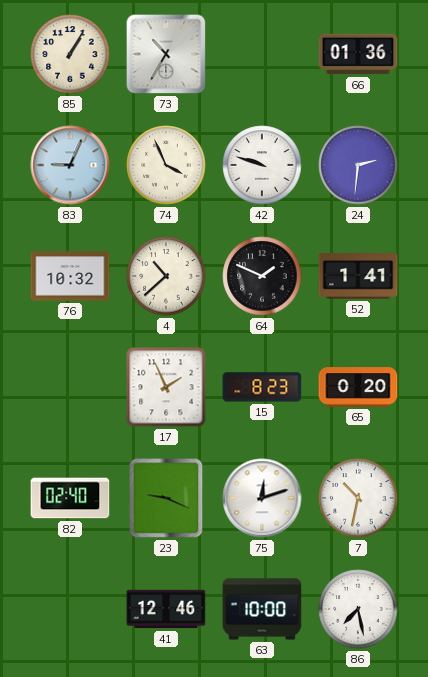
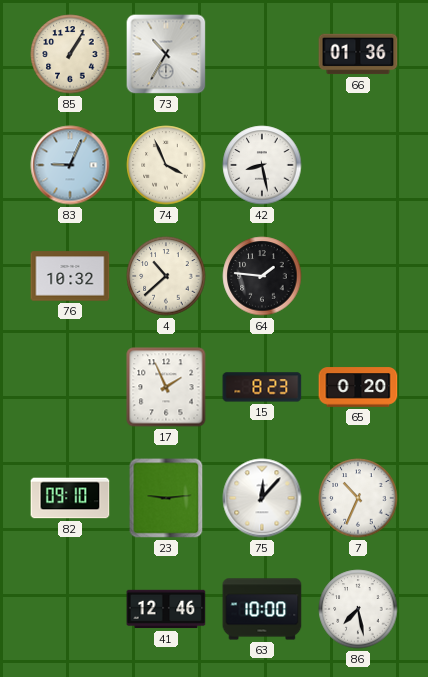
42: 9:48 -> 8:28
24: 2:31 -> none
64: 1:49 -> 1:46
52: 1:41 -> none
82: 02:40 -> 09:10
23: 9:19 -> 9:14
75: 12:12 -> 12:07
7: 10:32 -> 10:34
